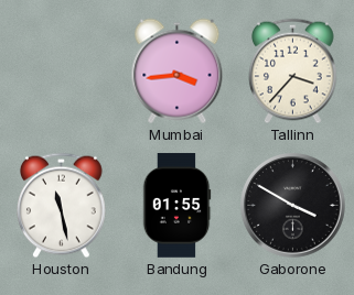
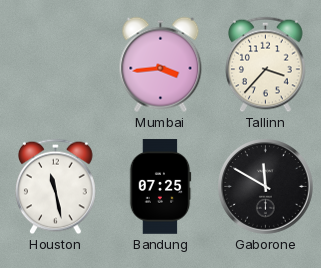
Bandung: 01:55 -> 07:25
Gaborone: 3:50 -> 11:50
